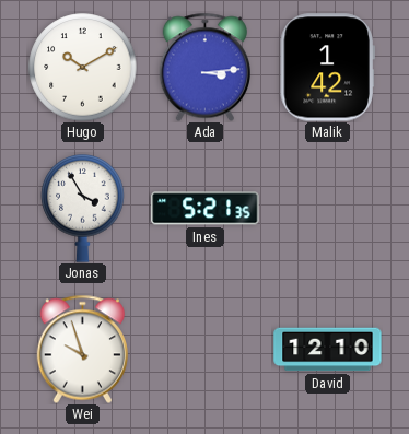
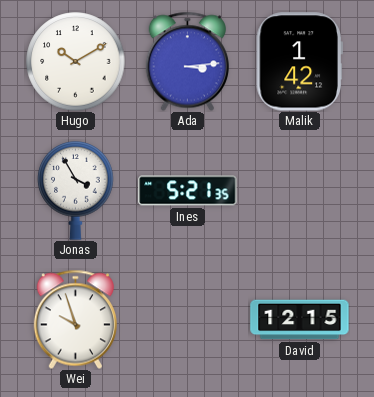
David: 12:10 -> 12:15
